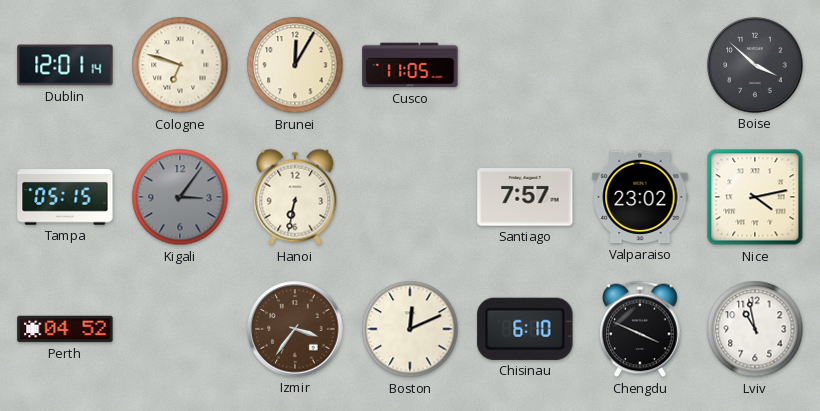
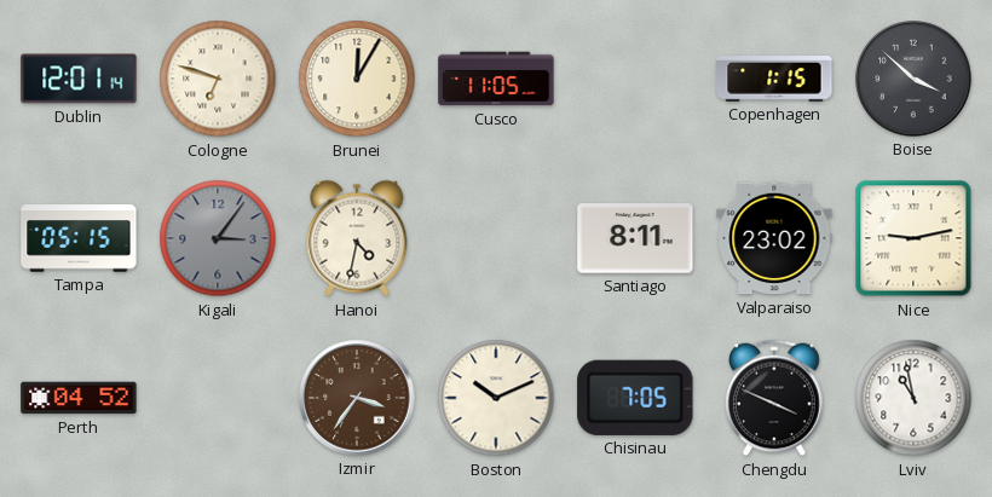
Copenhagen: none -> 1:15
Hanoi: 6:32 -> 4:32
Santiago: 7:57 -> 8:11
Nice: 4:13 -> 9:13
Boston: 12:11 -> 10:11
Chisinau: 6:10 -> 7:05
